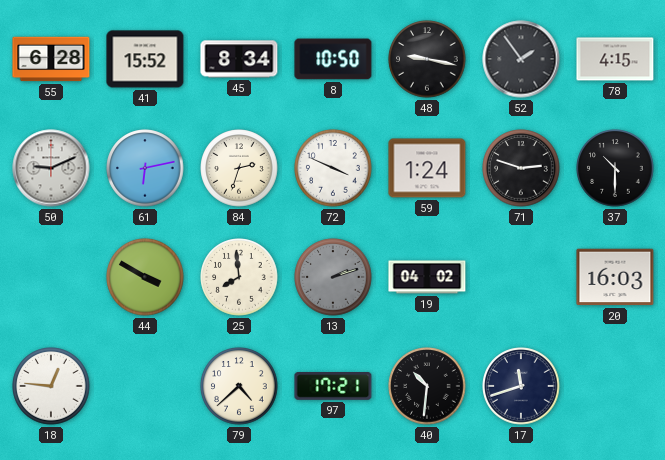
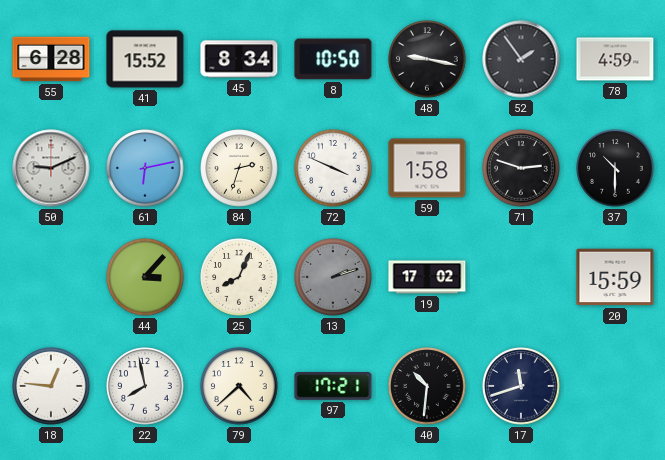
78: 4:15 -> 4:59
59: 1:24 -> 1:58
44: 3:50 -> 3:07
25: 7:59 -> 8:04
19: 04:02 -> 17:02
20: 16:03 -> 15:59
22: none -> 7:58
